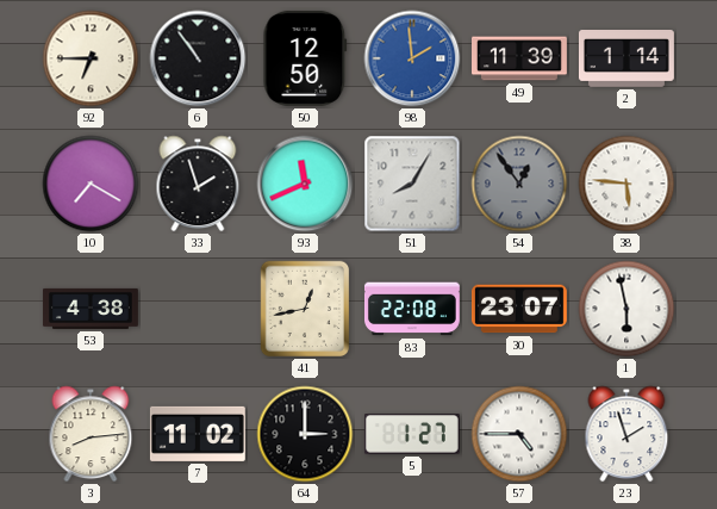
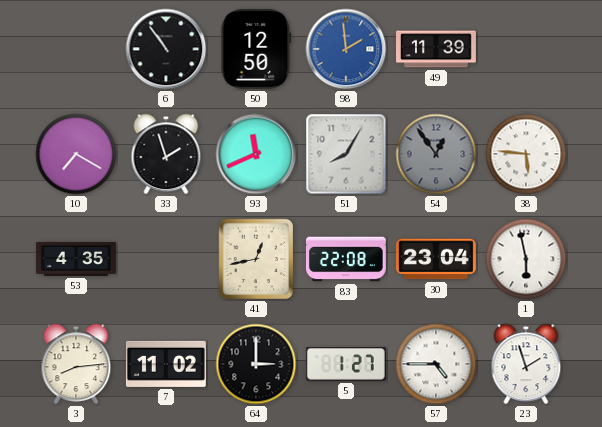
92: 6:45 -> none
2: 1:14 -> none
53: 4:38 -> 4:35
30: 23:07 -> 23:04
